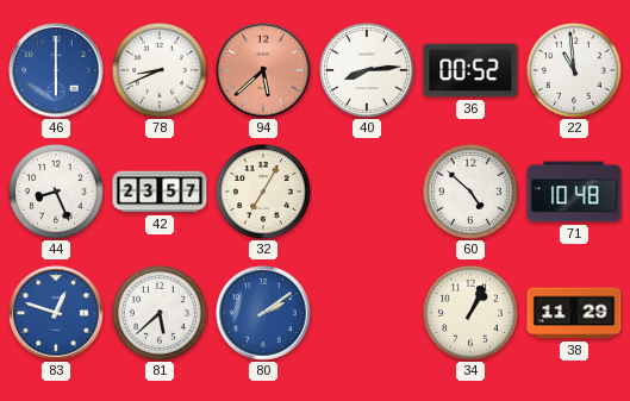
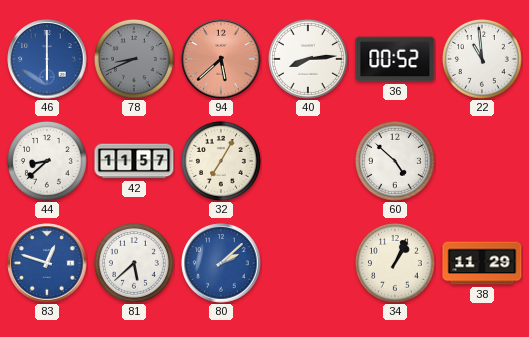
78 dial: white -> grey
44: 8:26 -> 8:38
42: 23:57 -> 11:57
71: 10:48 -> none
80: 2:09 -> 2:08
